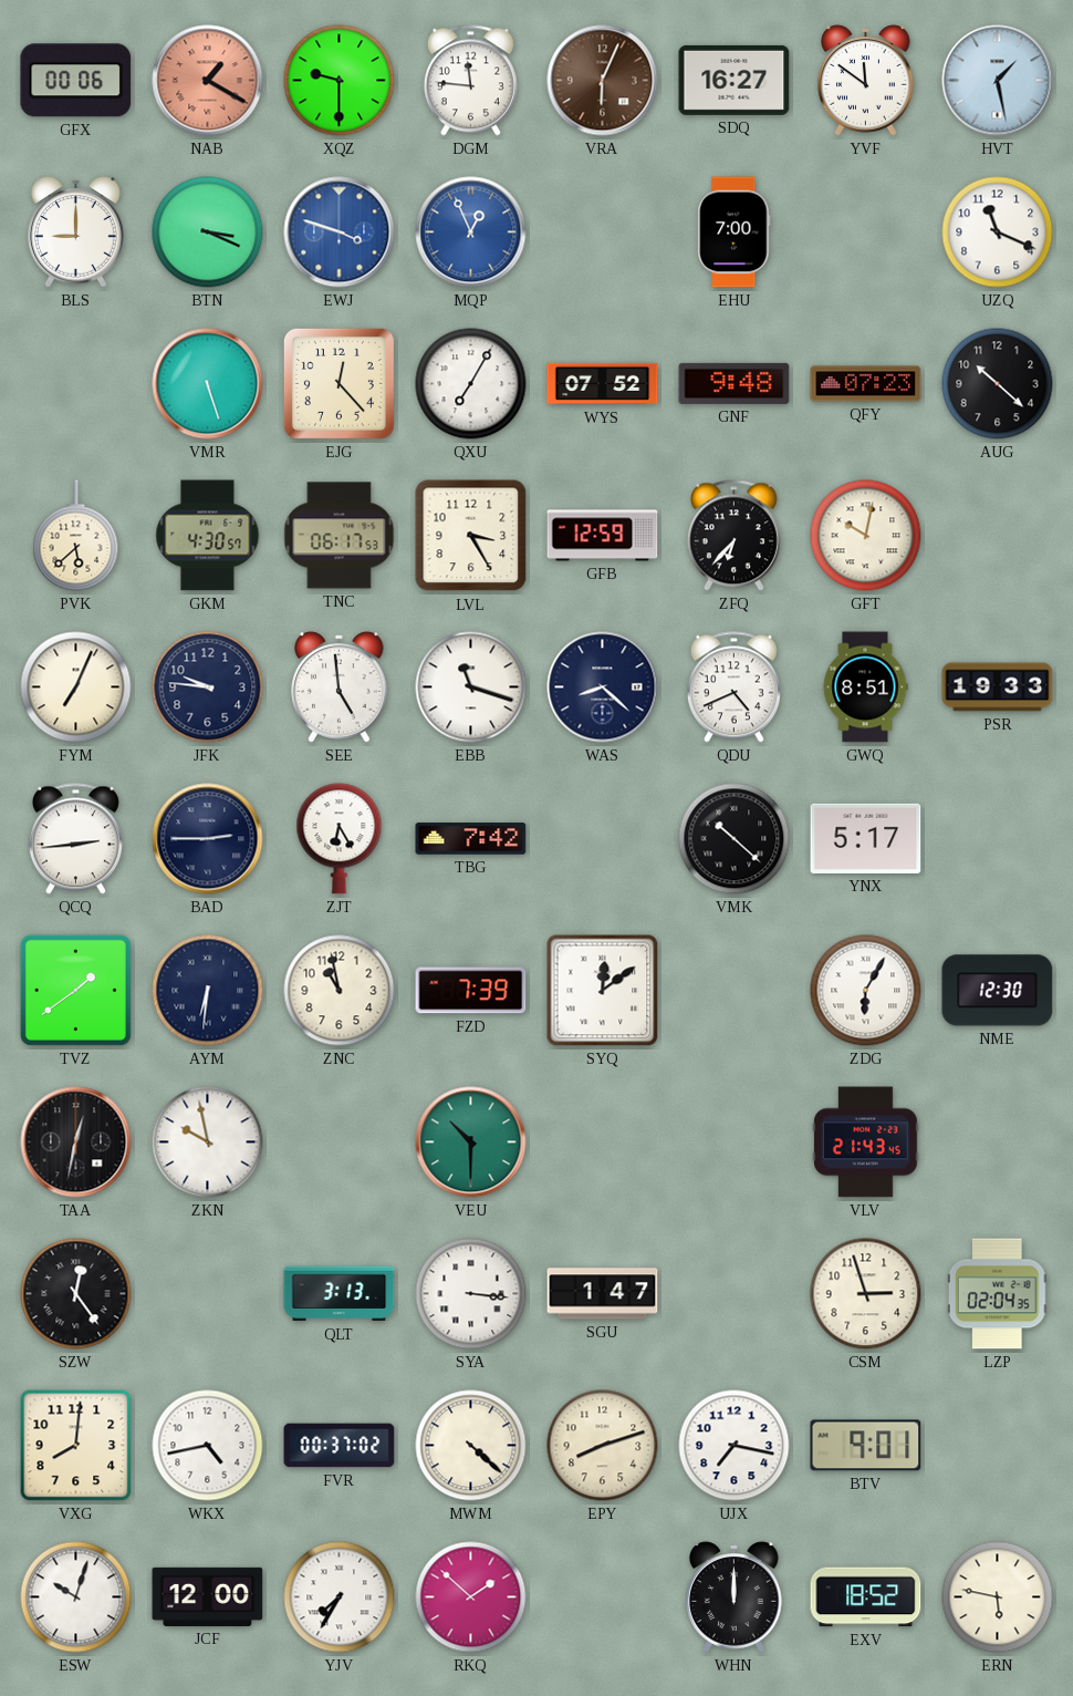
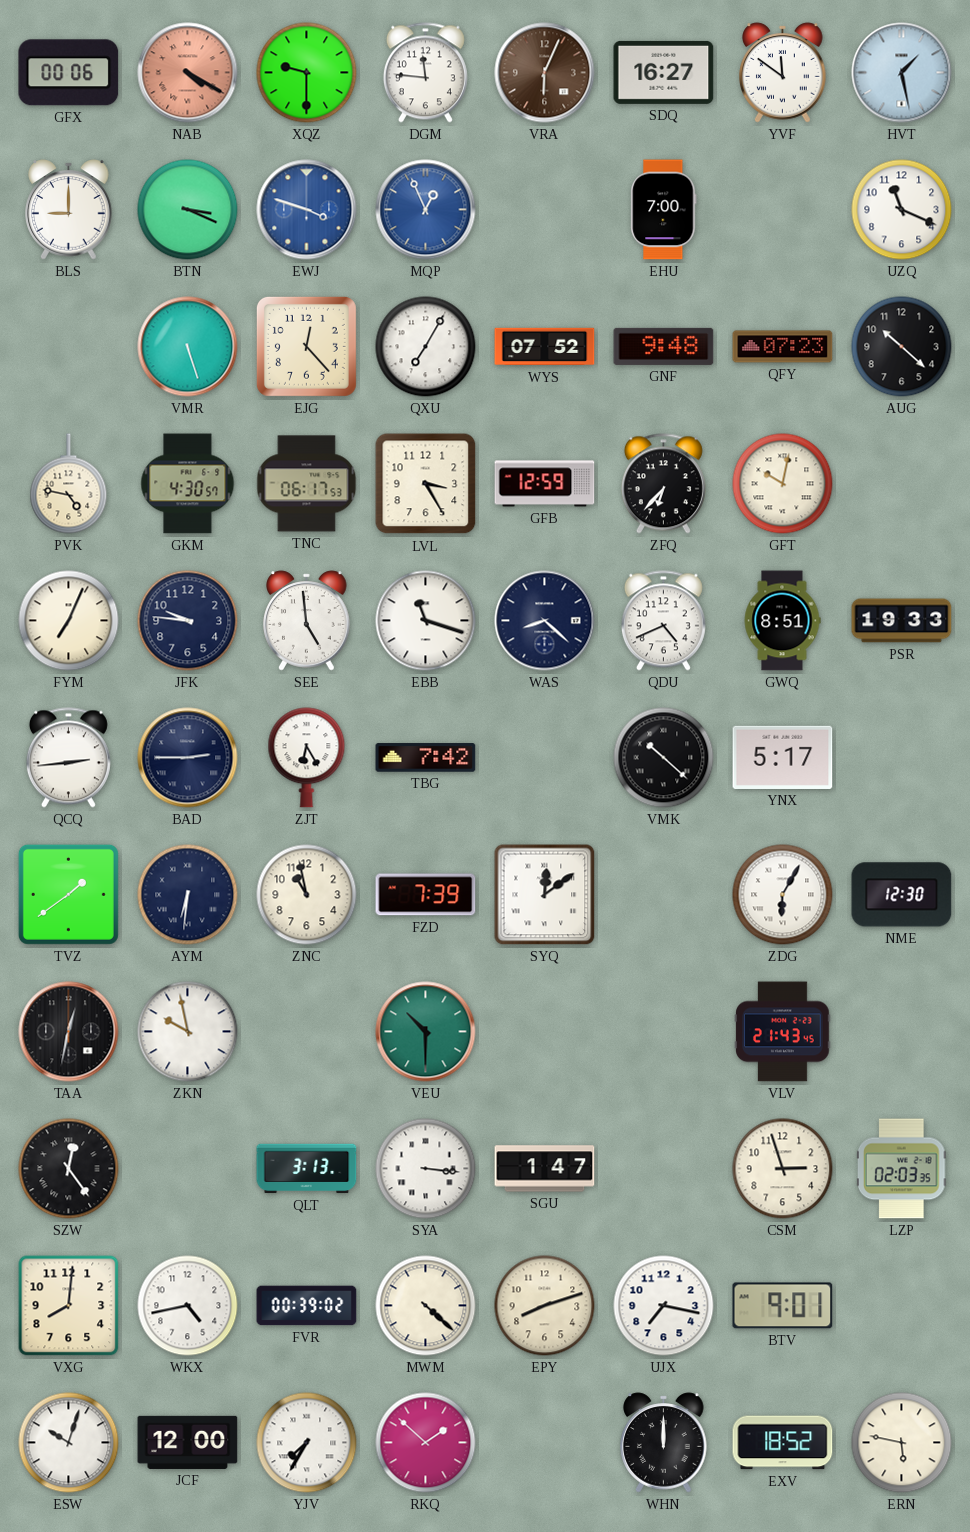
NAB: 1:20 -> 4:20
PVK: 5:38 -> 4:47
LZP: 02:04 -> 02:03
FVR: 00:37 -> 00:39
